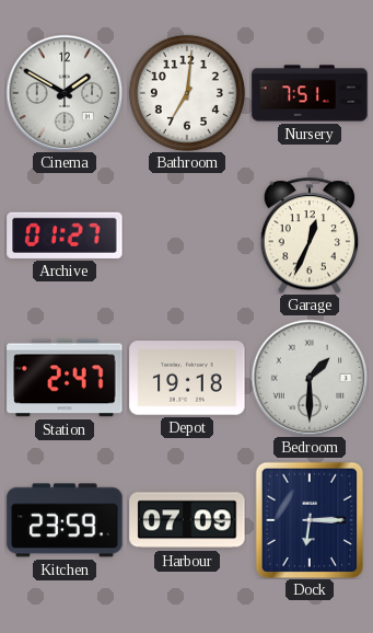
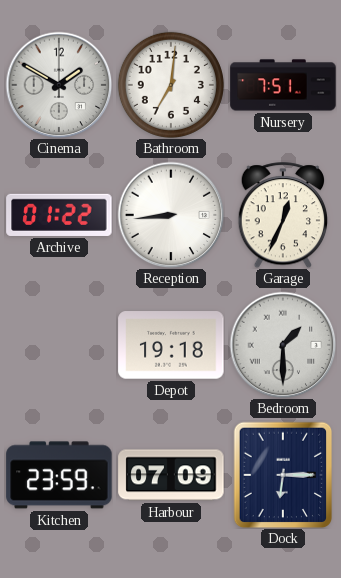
Archive: 01:27 -> 01:22
Reception: none -> 8:44
Station: 2:47 -> none
